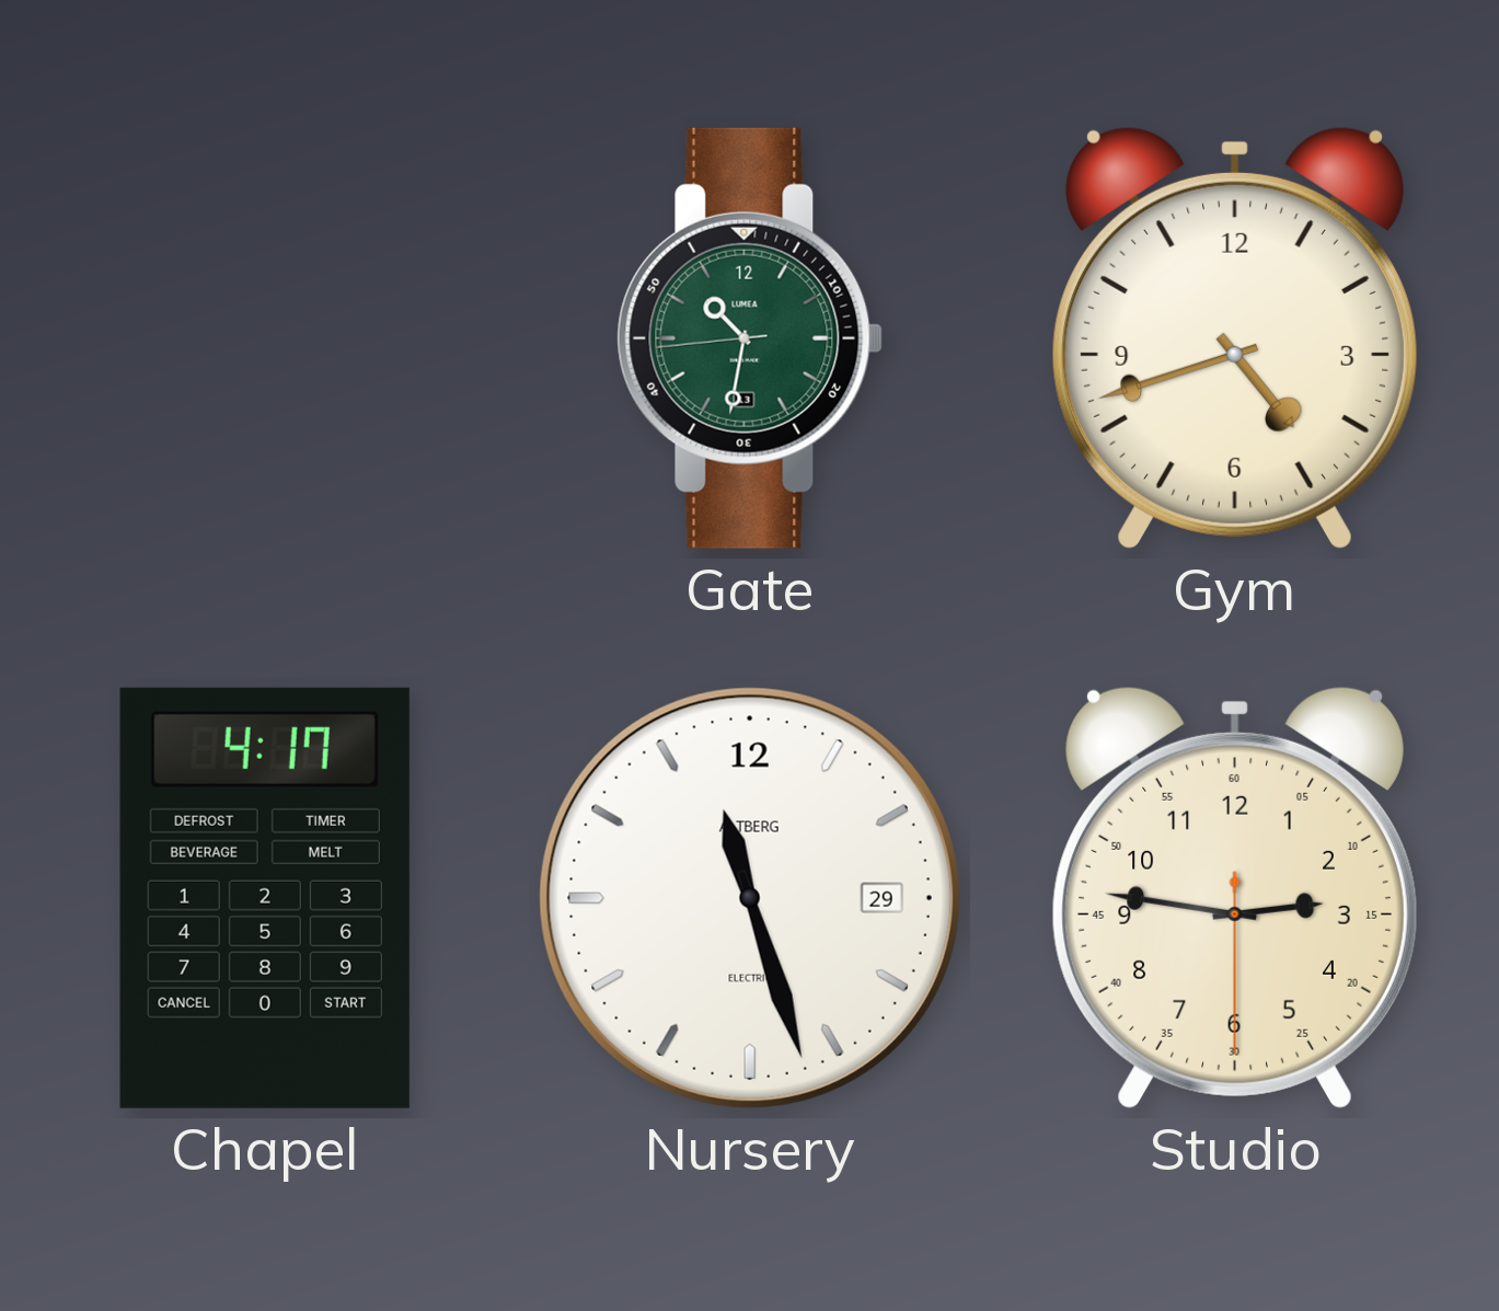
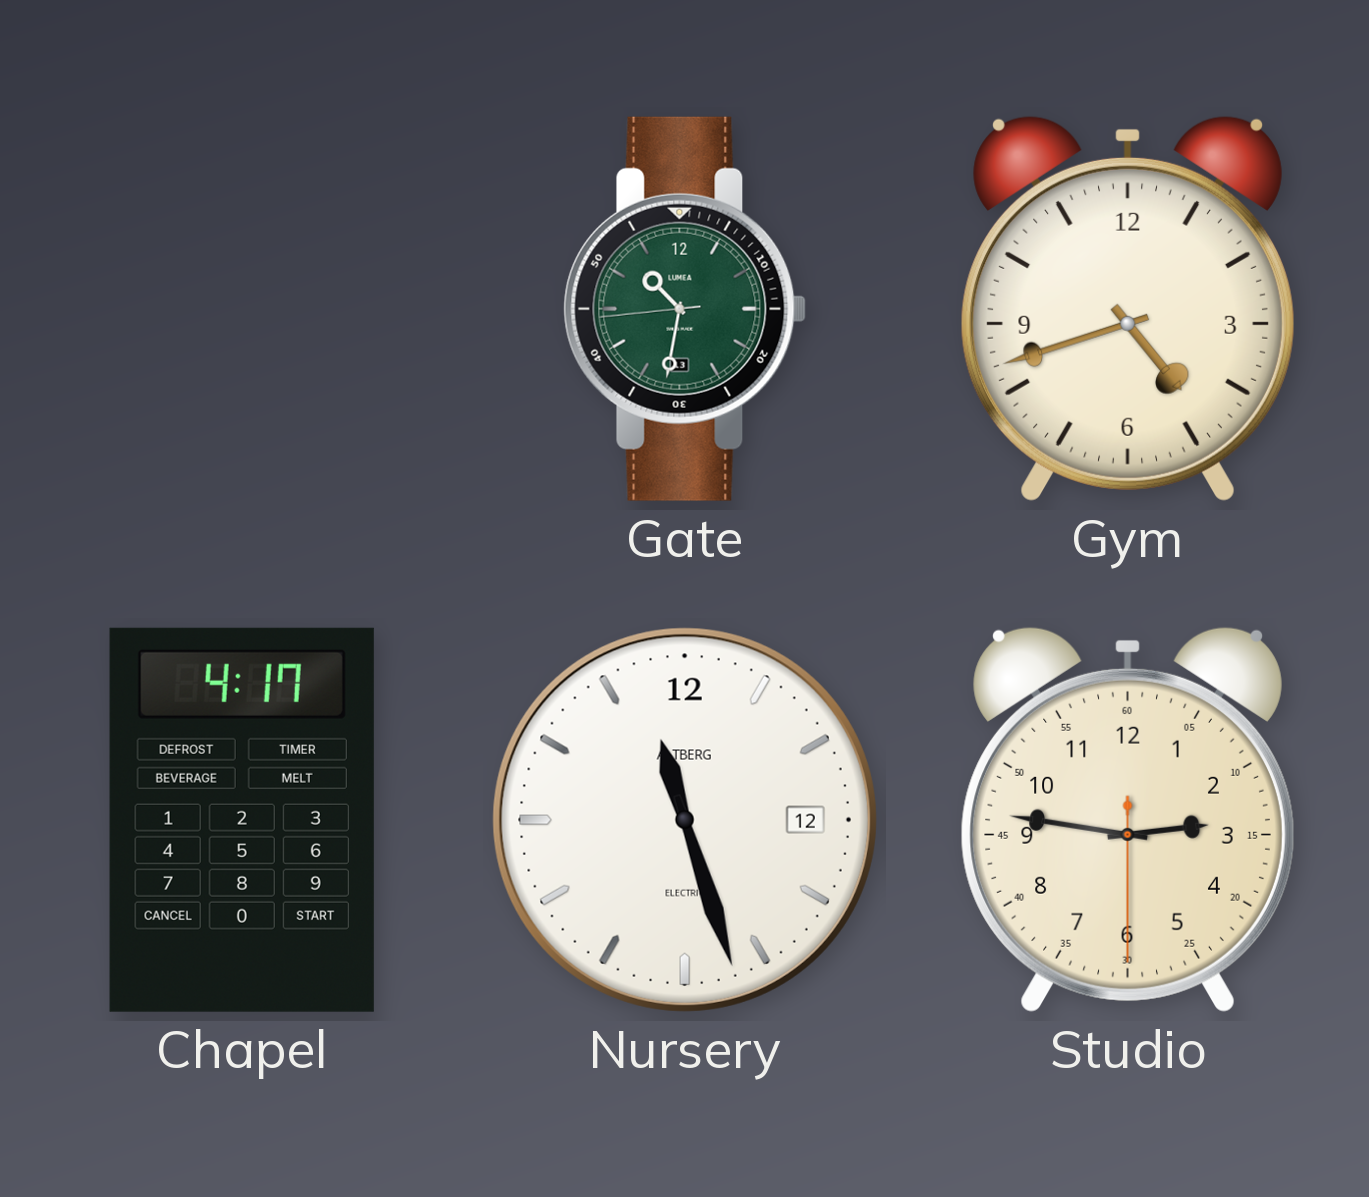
Nursery date: 29 -> 12
